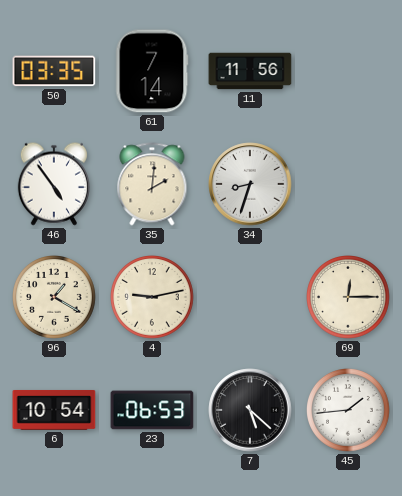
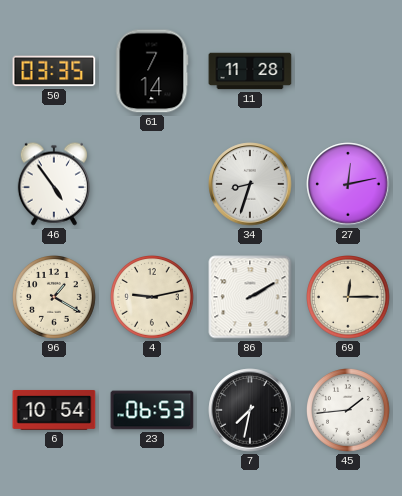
11: 11:56 -> 11:28
35: 2:01 -> none
27: none -> 12:13
86: none -> 2:10
7: 5:22 -> 7:32
